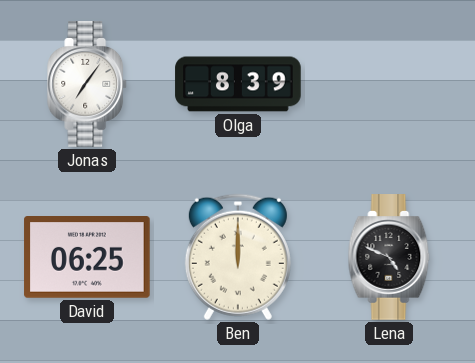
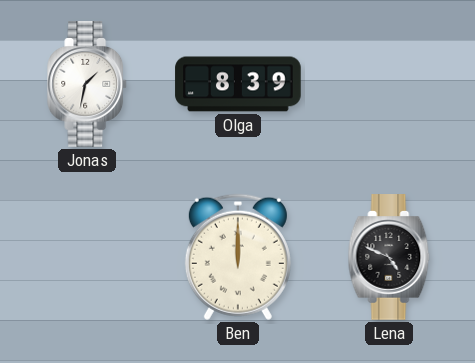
Jonas: 7:06 -> 1:32
David: 06:25 -> none
